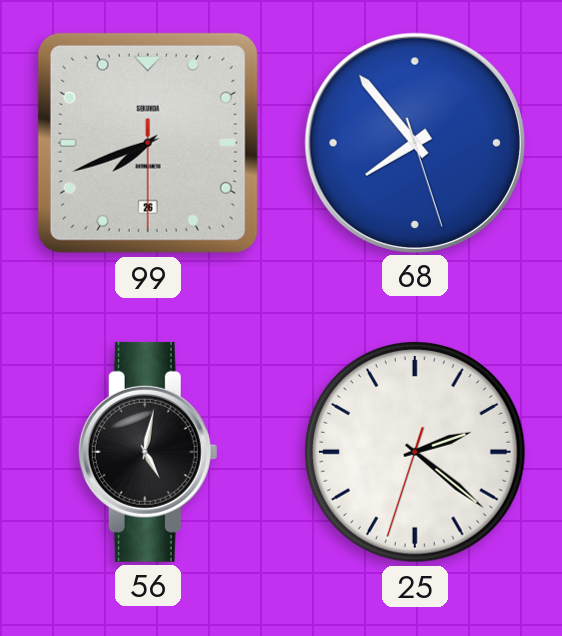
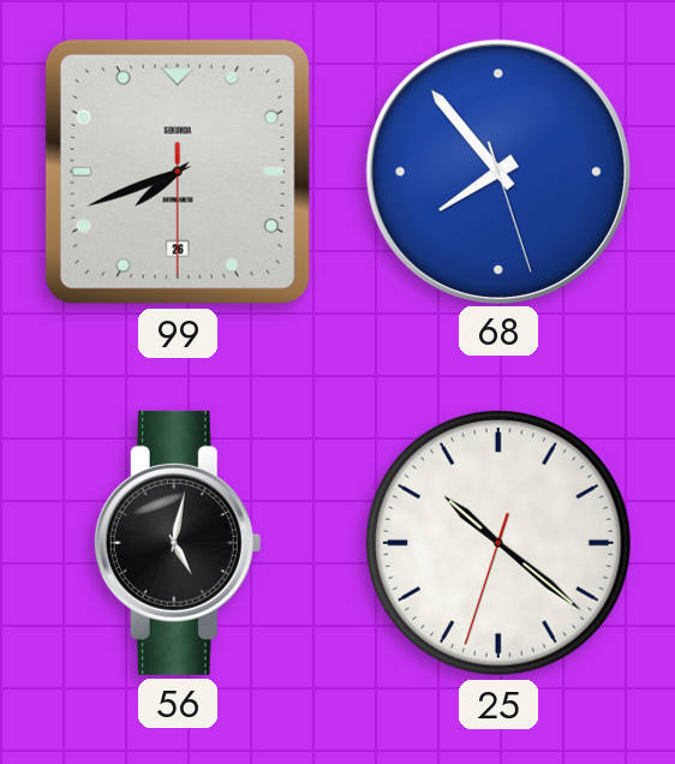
25: 2:21 -> 10:21
